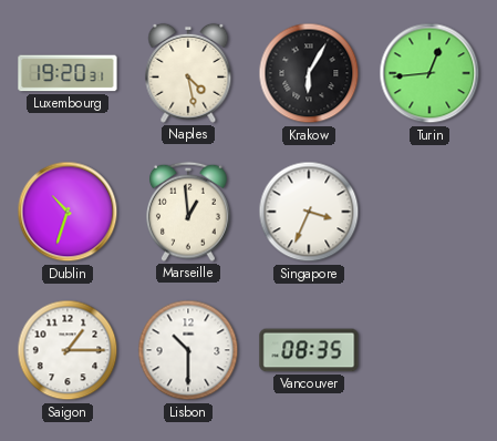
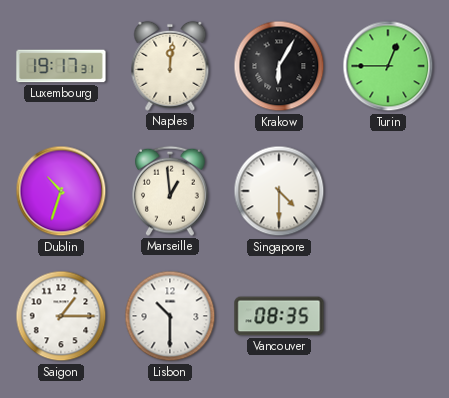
Luxembourg: 19:20 -> 19:17
Naples: 4:28 -> 12:01
Turin: 12:44 -> 12:45
Singapore: 3:34 -> 4:30
